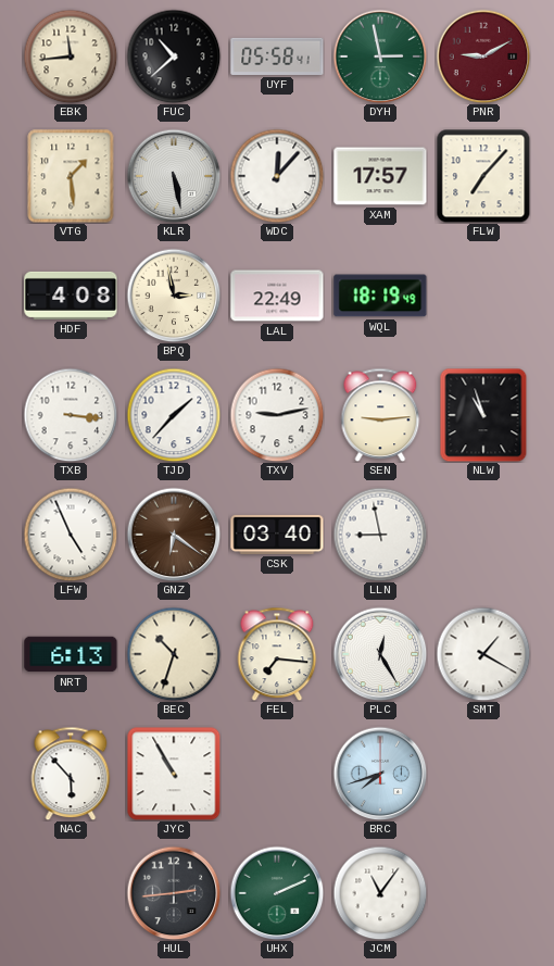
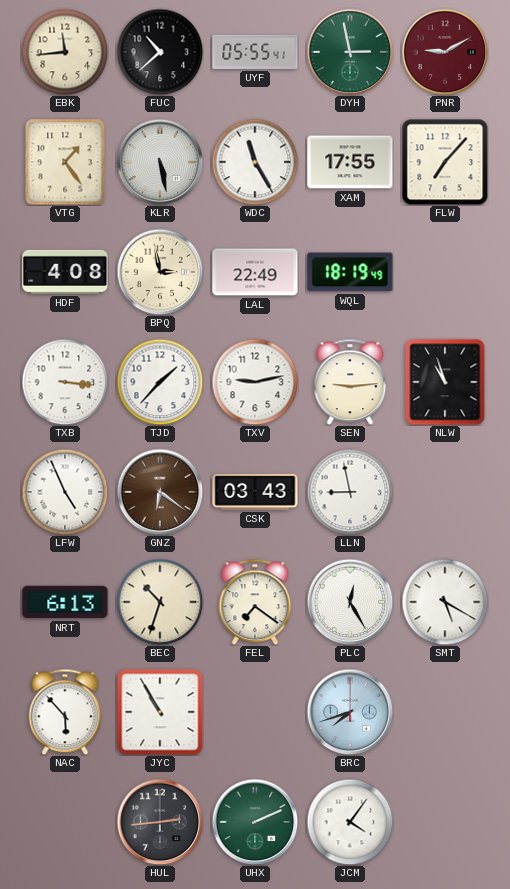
UYF: 05:58 -> 05:55
VTG: 1:29 -> 1:24
WDC: 12:07 -> 11:25
XAM: 17:57 -> 17:55
CSK: 03:40 -> 03:43
FEL: 7:16 -> 7:21
SMT: 1:20 -> 5:20
JCM: 11:06 -> 4:06
